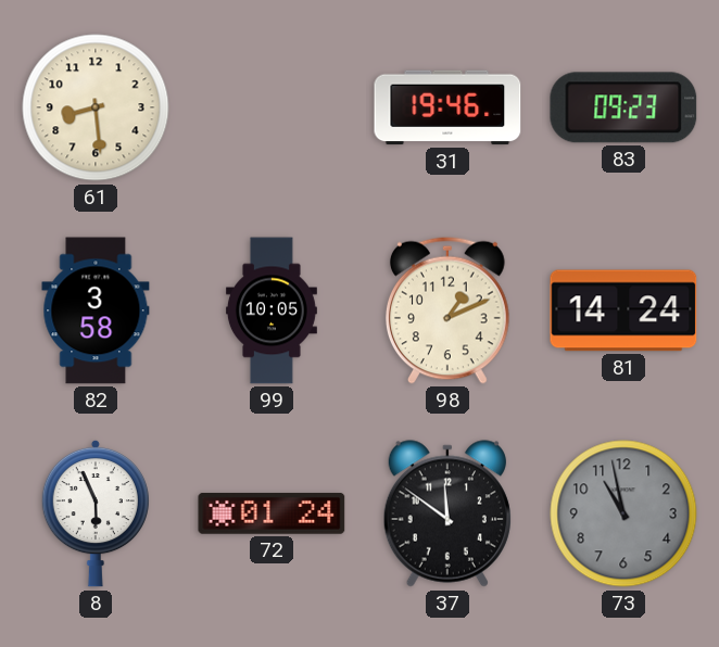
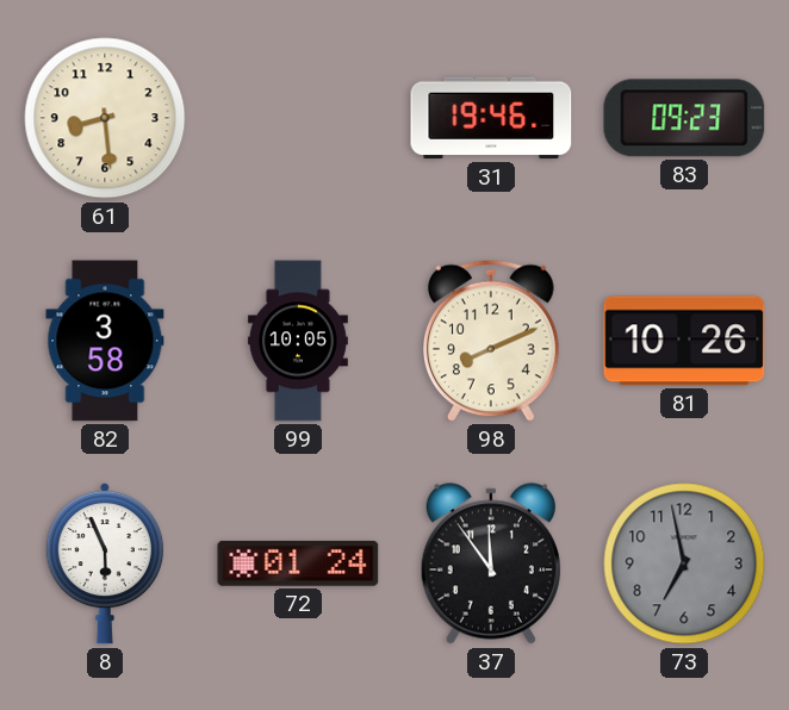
98: 1:11 -> 8:11
81: 14:24 -> 10:26
37: 11:51 -> 11:54
73: 10:58 -> 6:58
